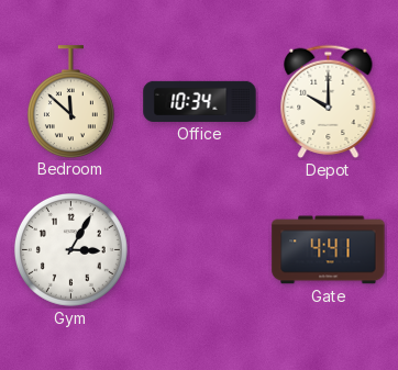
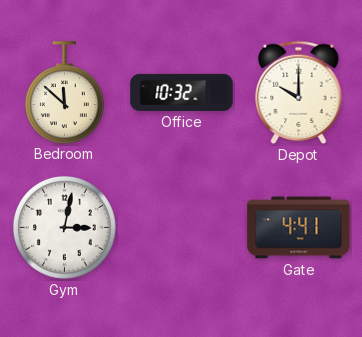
Office: 10:34 -> 10:32
Gym: 3:05 -> 3:02
